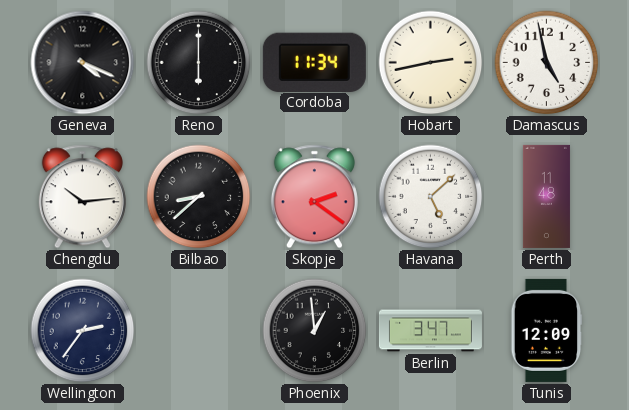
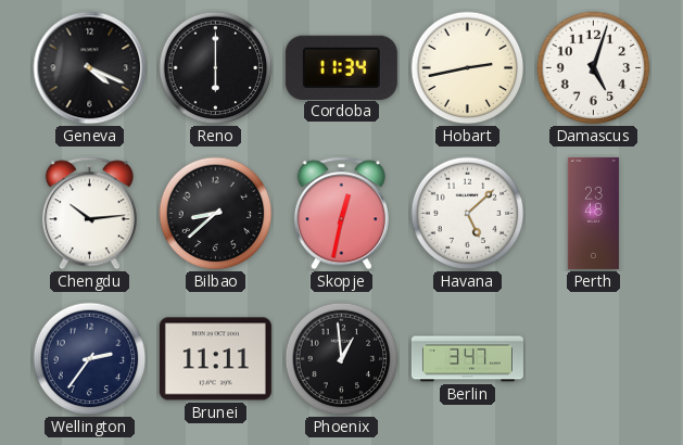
Damascus: 4:58 -> 5:03
Skopje: 2:21 -> 12:32
Perth: 11:48 -> 23:48
Brunei: none -> 11:11
Tunis: 12:09 -> none
